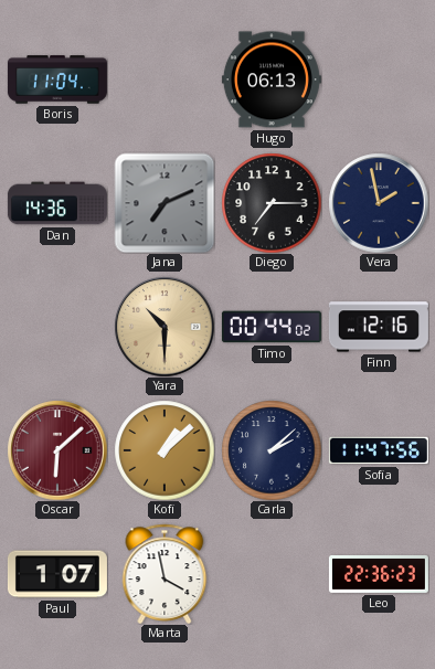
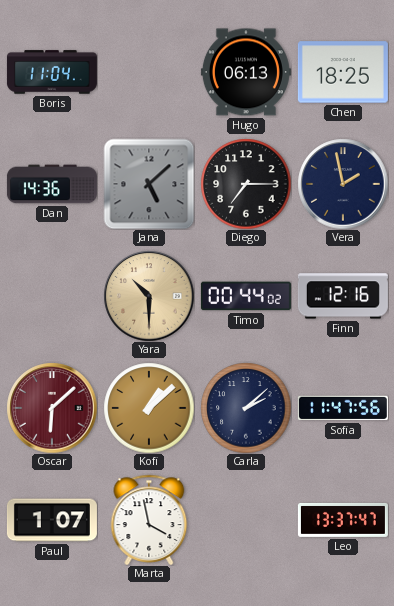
Chen: none -> 18:25
Jana: 7:11 -> 5:08
Leo: 22:36 -> 13:37
